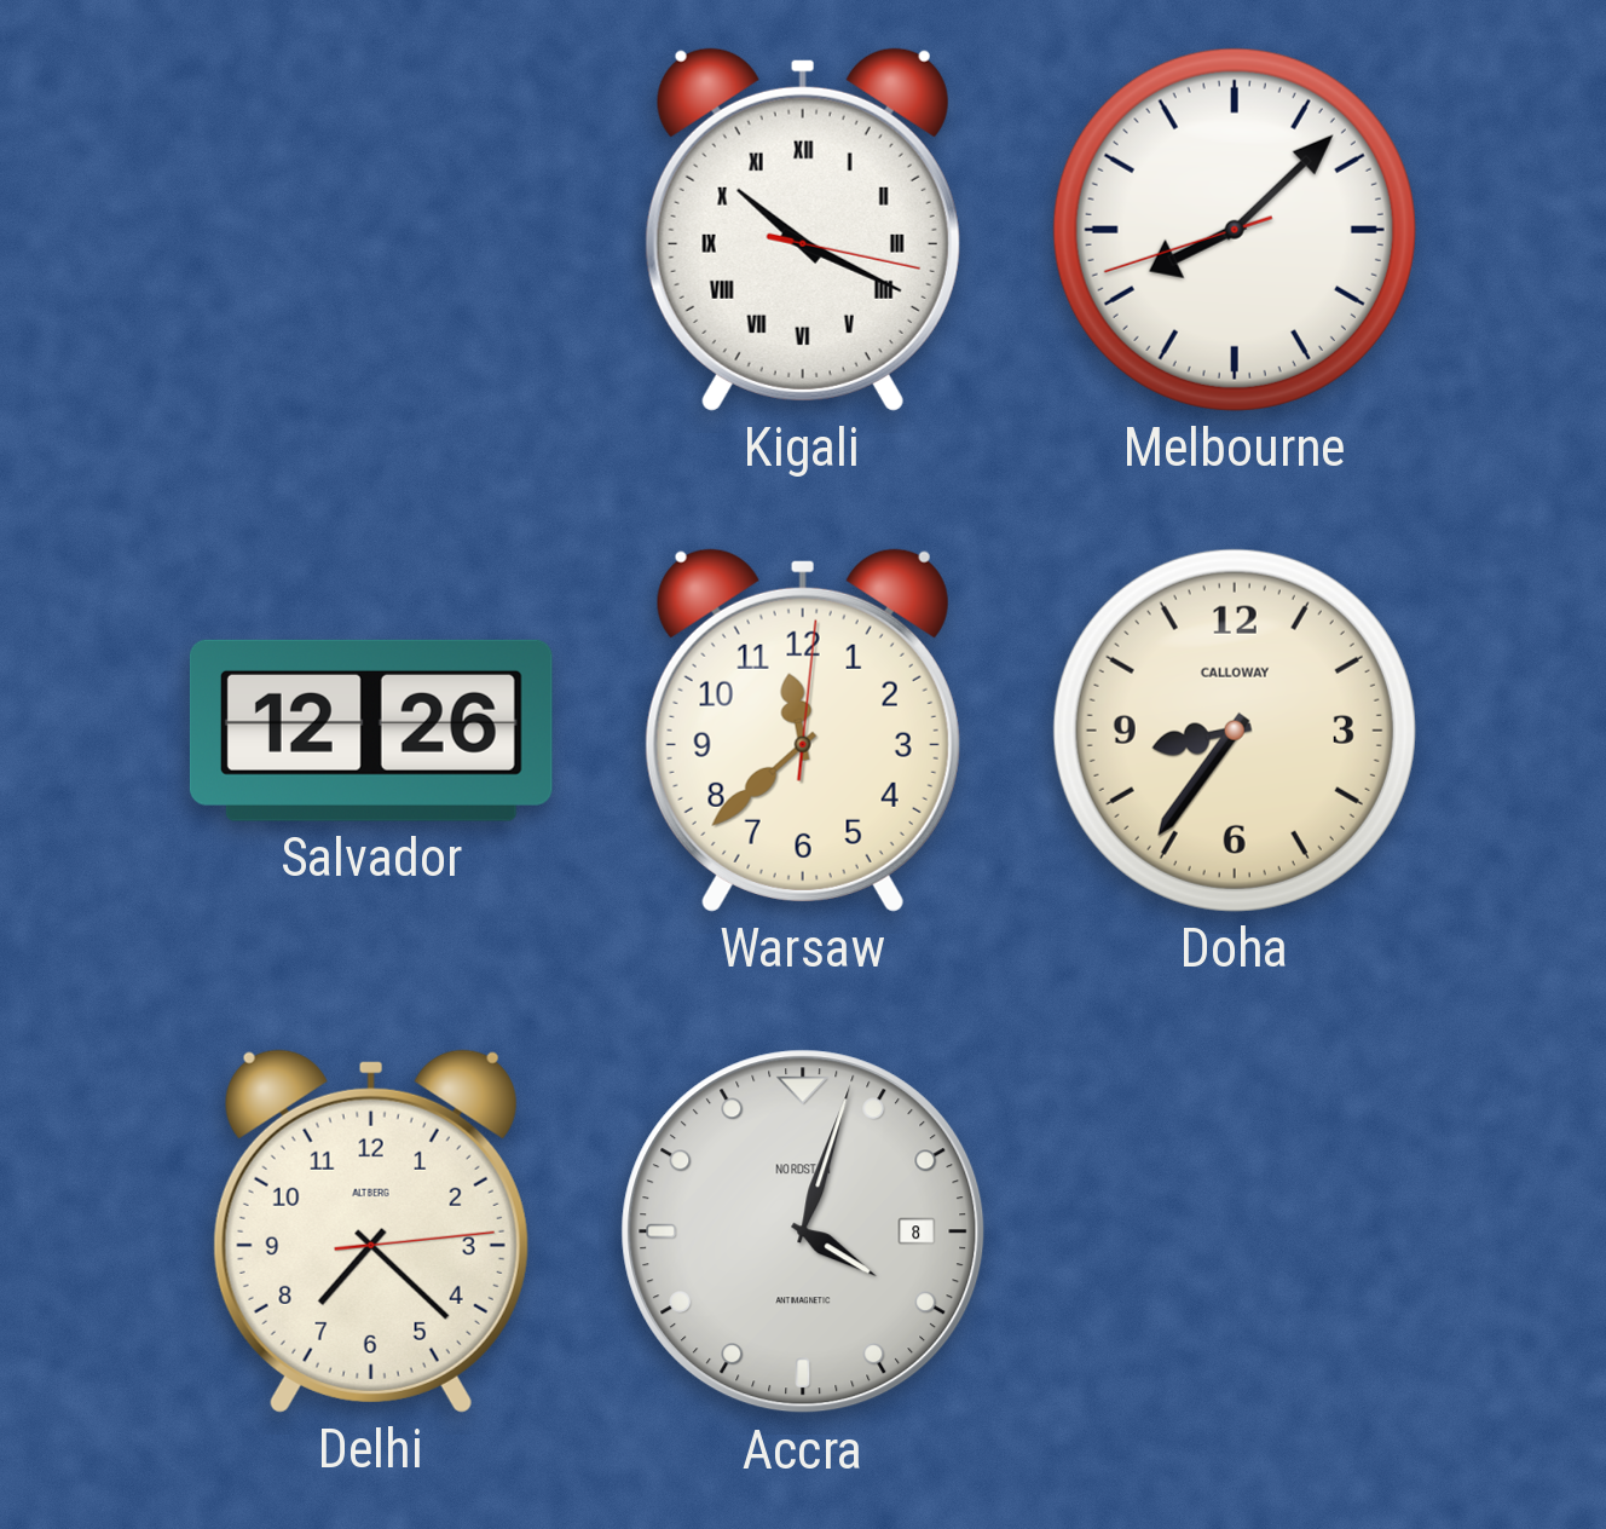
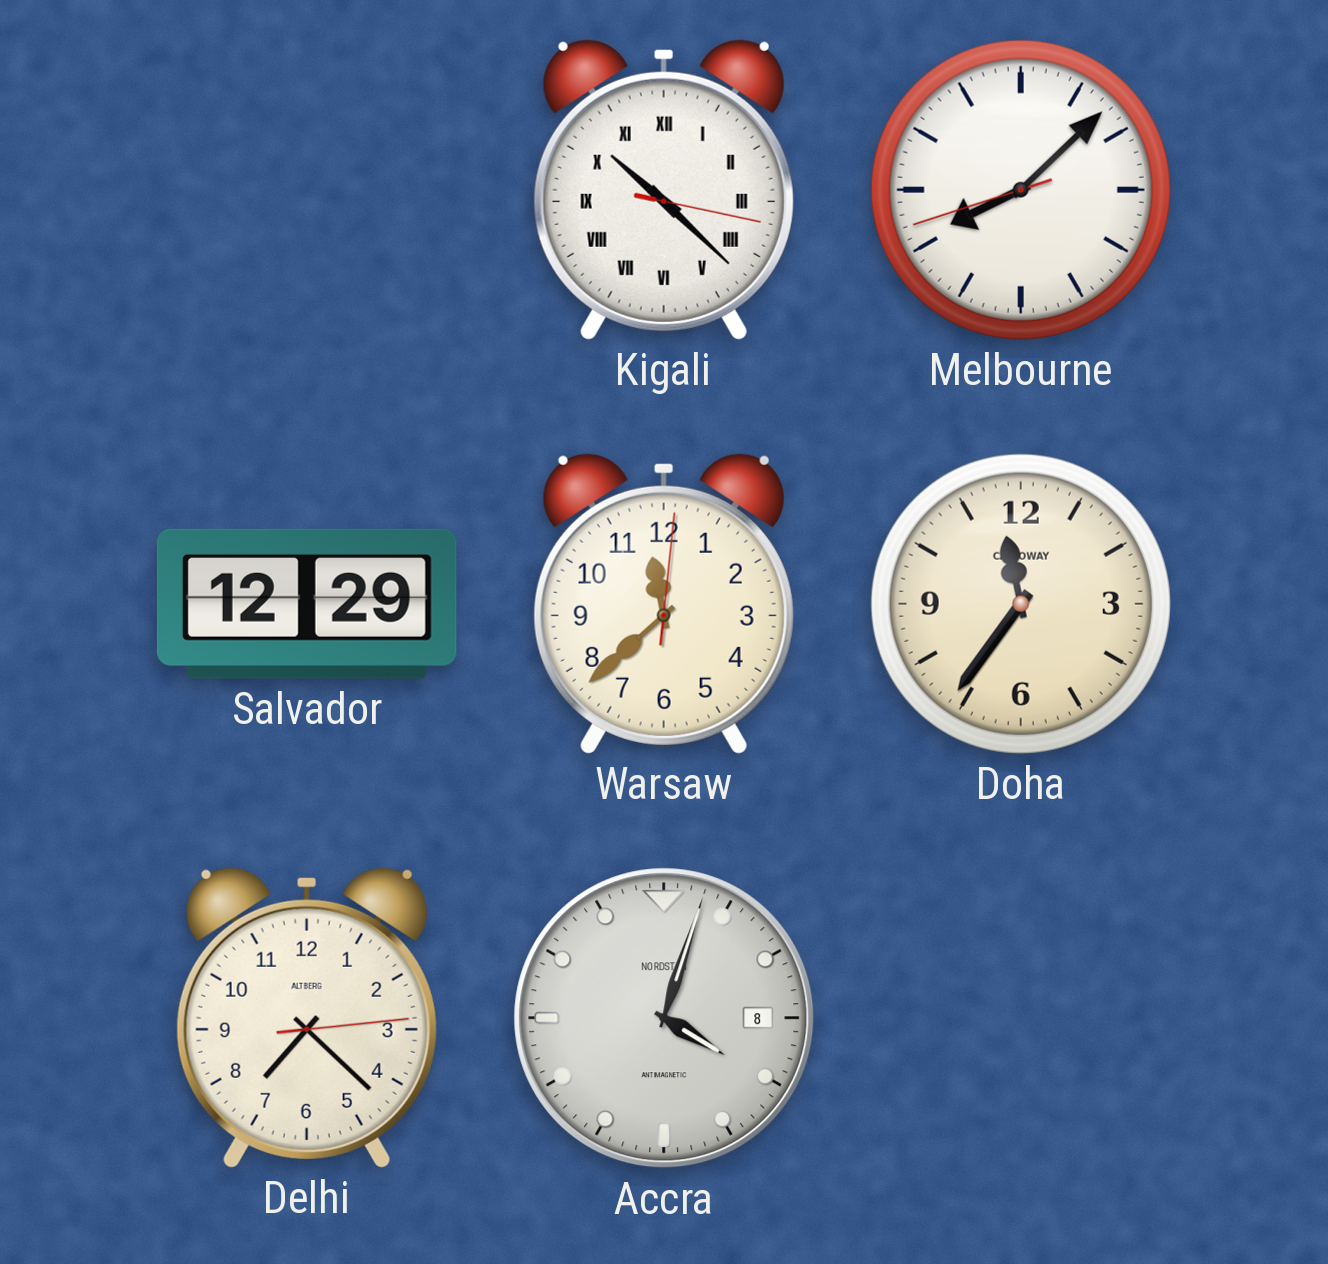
Kigali: 10:19 -> 10:22
Salvador: 12:26 -> 12:29
Doha: 8:36 -> 11:36
